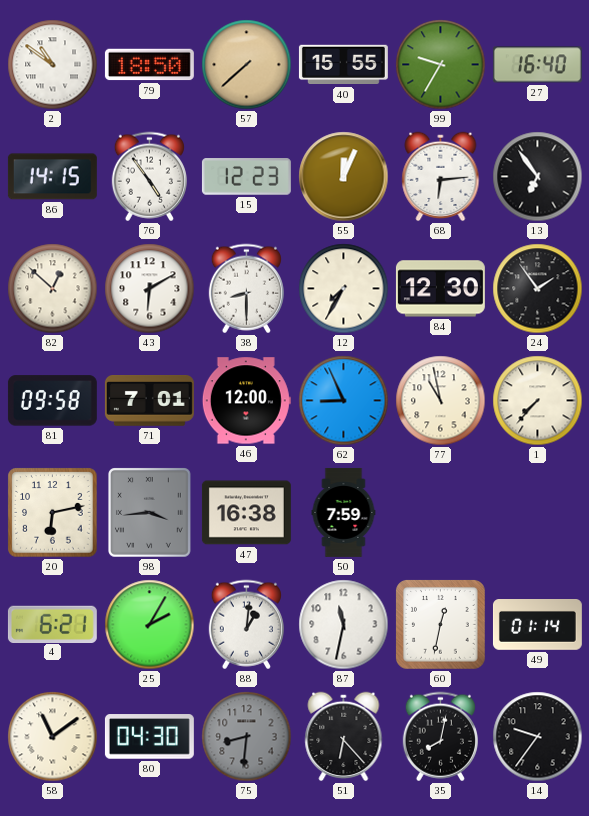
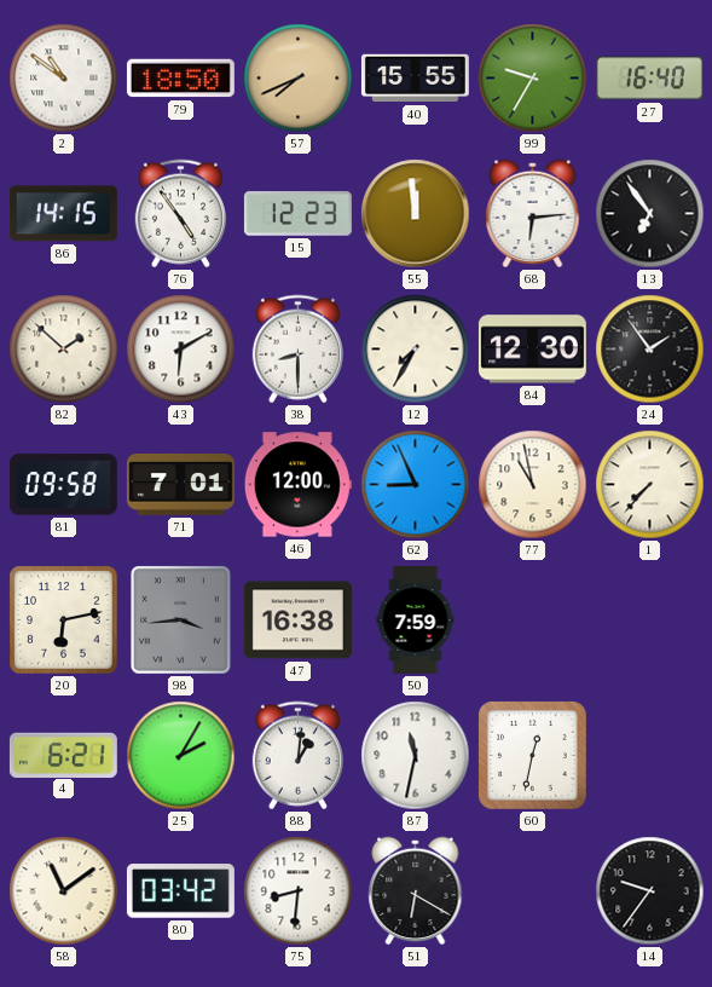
57: 7:38 -> 7:41
55: 12:04 -> 11:59
82: 12:52 -> 1:52
49: 01:14 -> none
80: 04:30 -> 03:42
75 dial: grey -> white
51: 6:23 -> 6:20
35: 8:02 -> none
